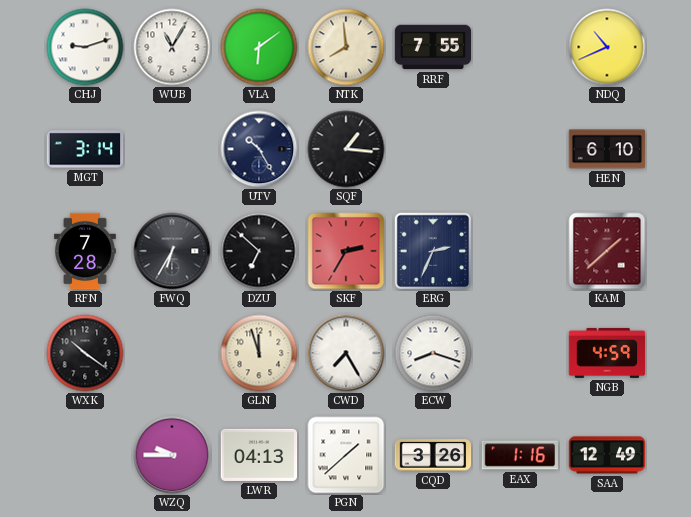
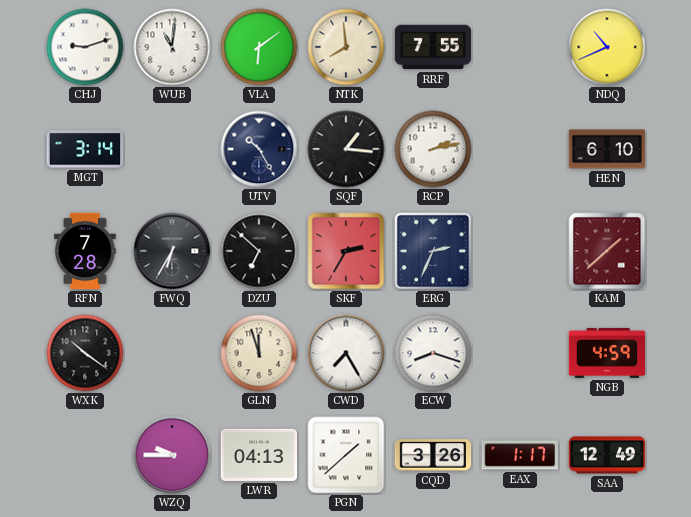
WUB: 11:05 -> 11:01
RCP: none -> 2:13
EAX: 1:16 -> 1:17
